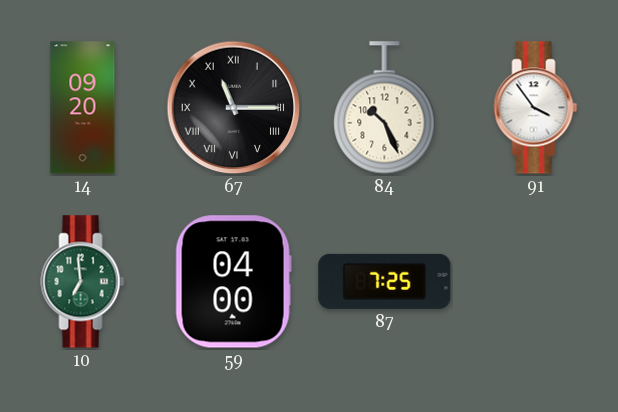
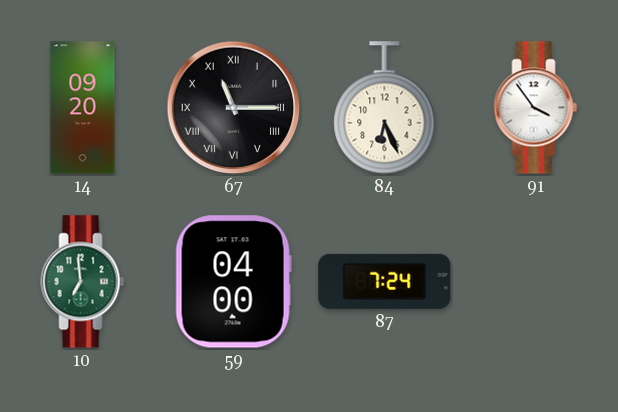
84: 10:26 -> 6:26
87: 7:25 -> 7:24
